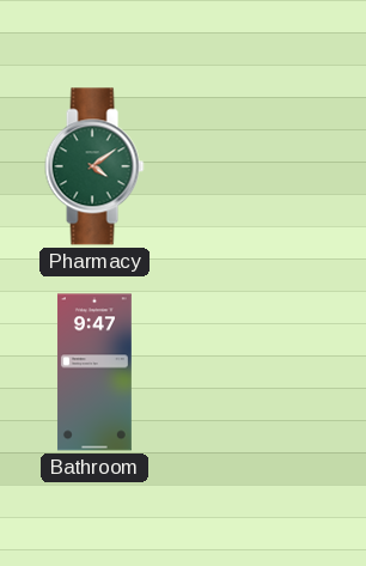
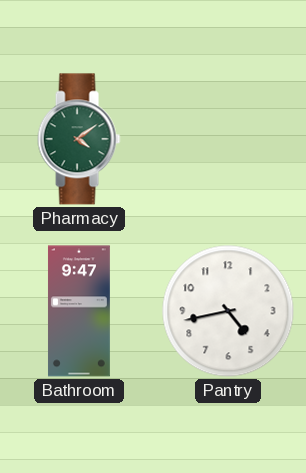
Pantry: none -> 4:43
